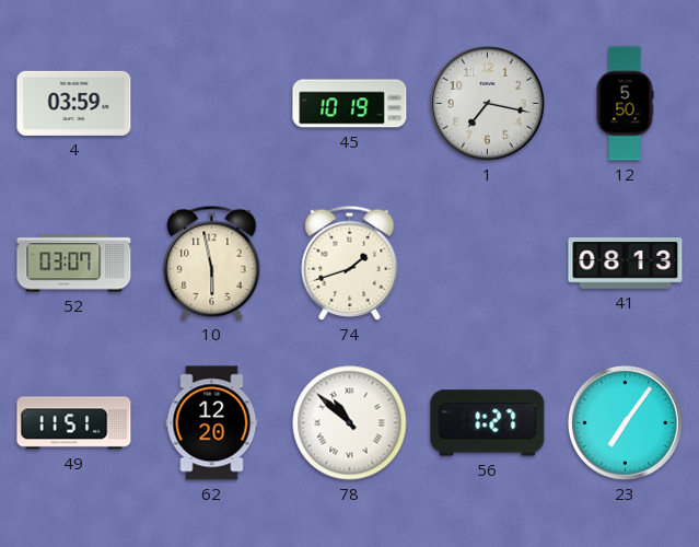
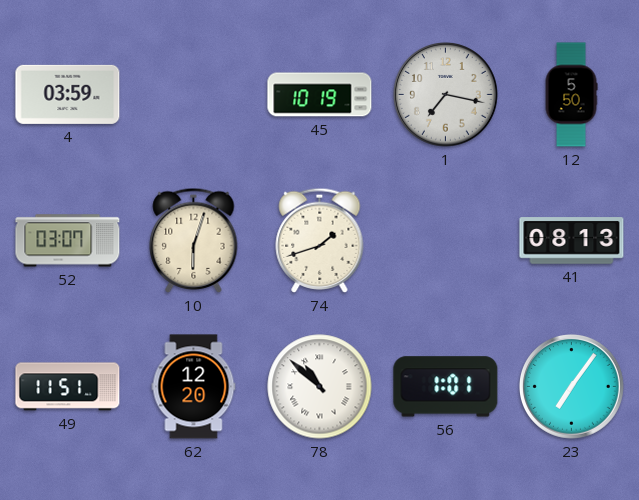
10: 5:58 -> 6:03
56: 1:27 -> 1:01
